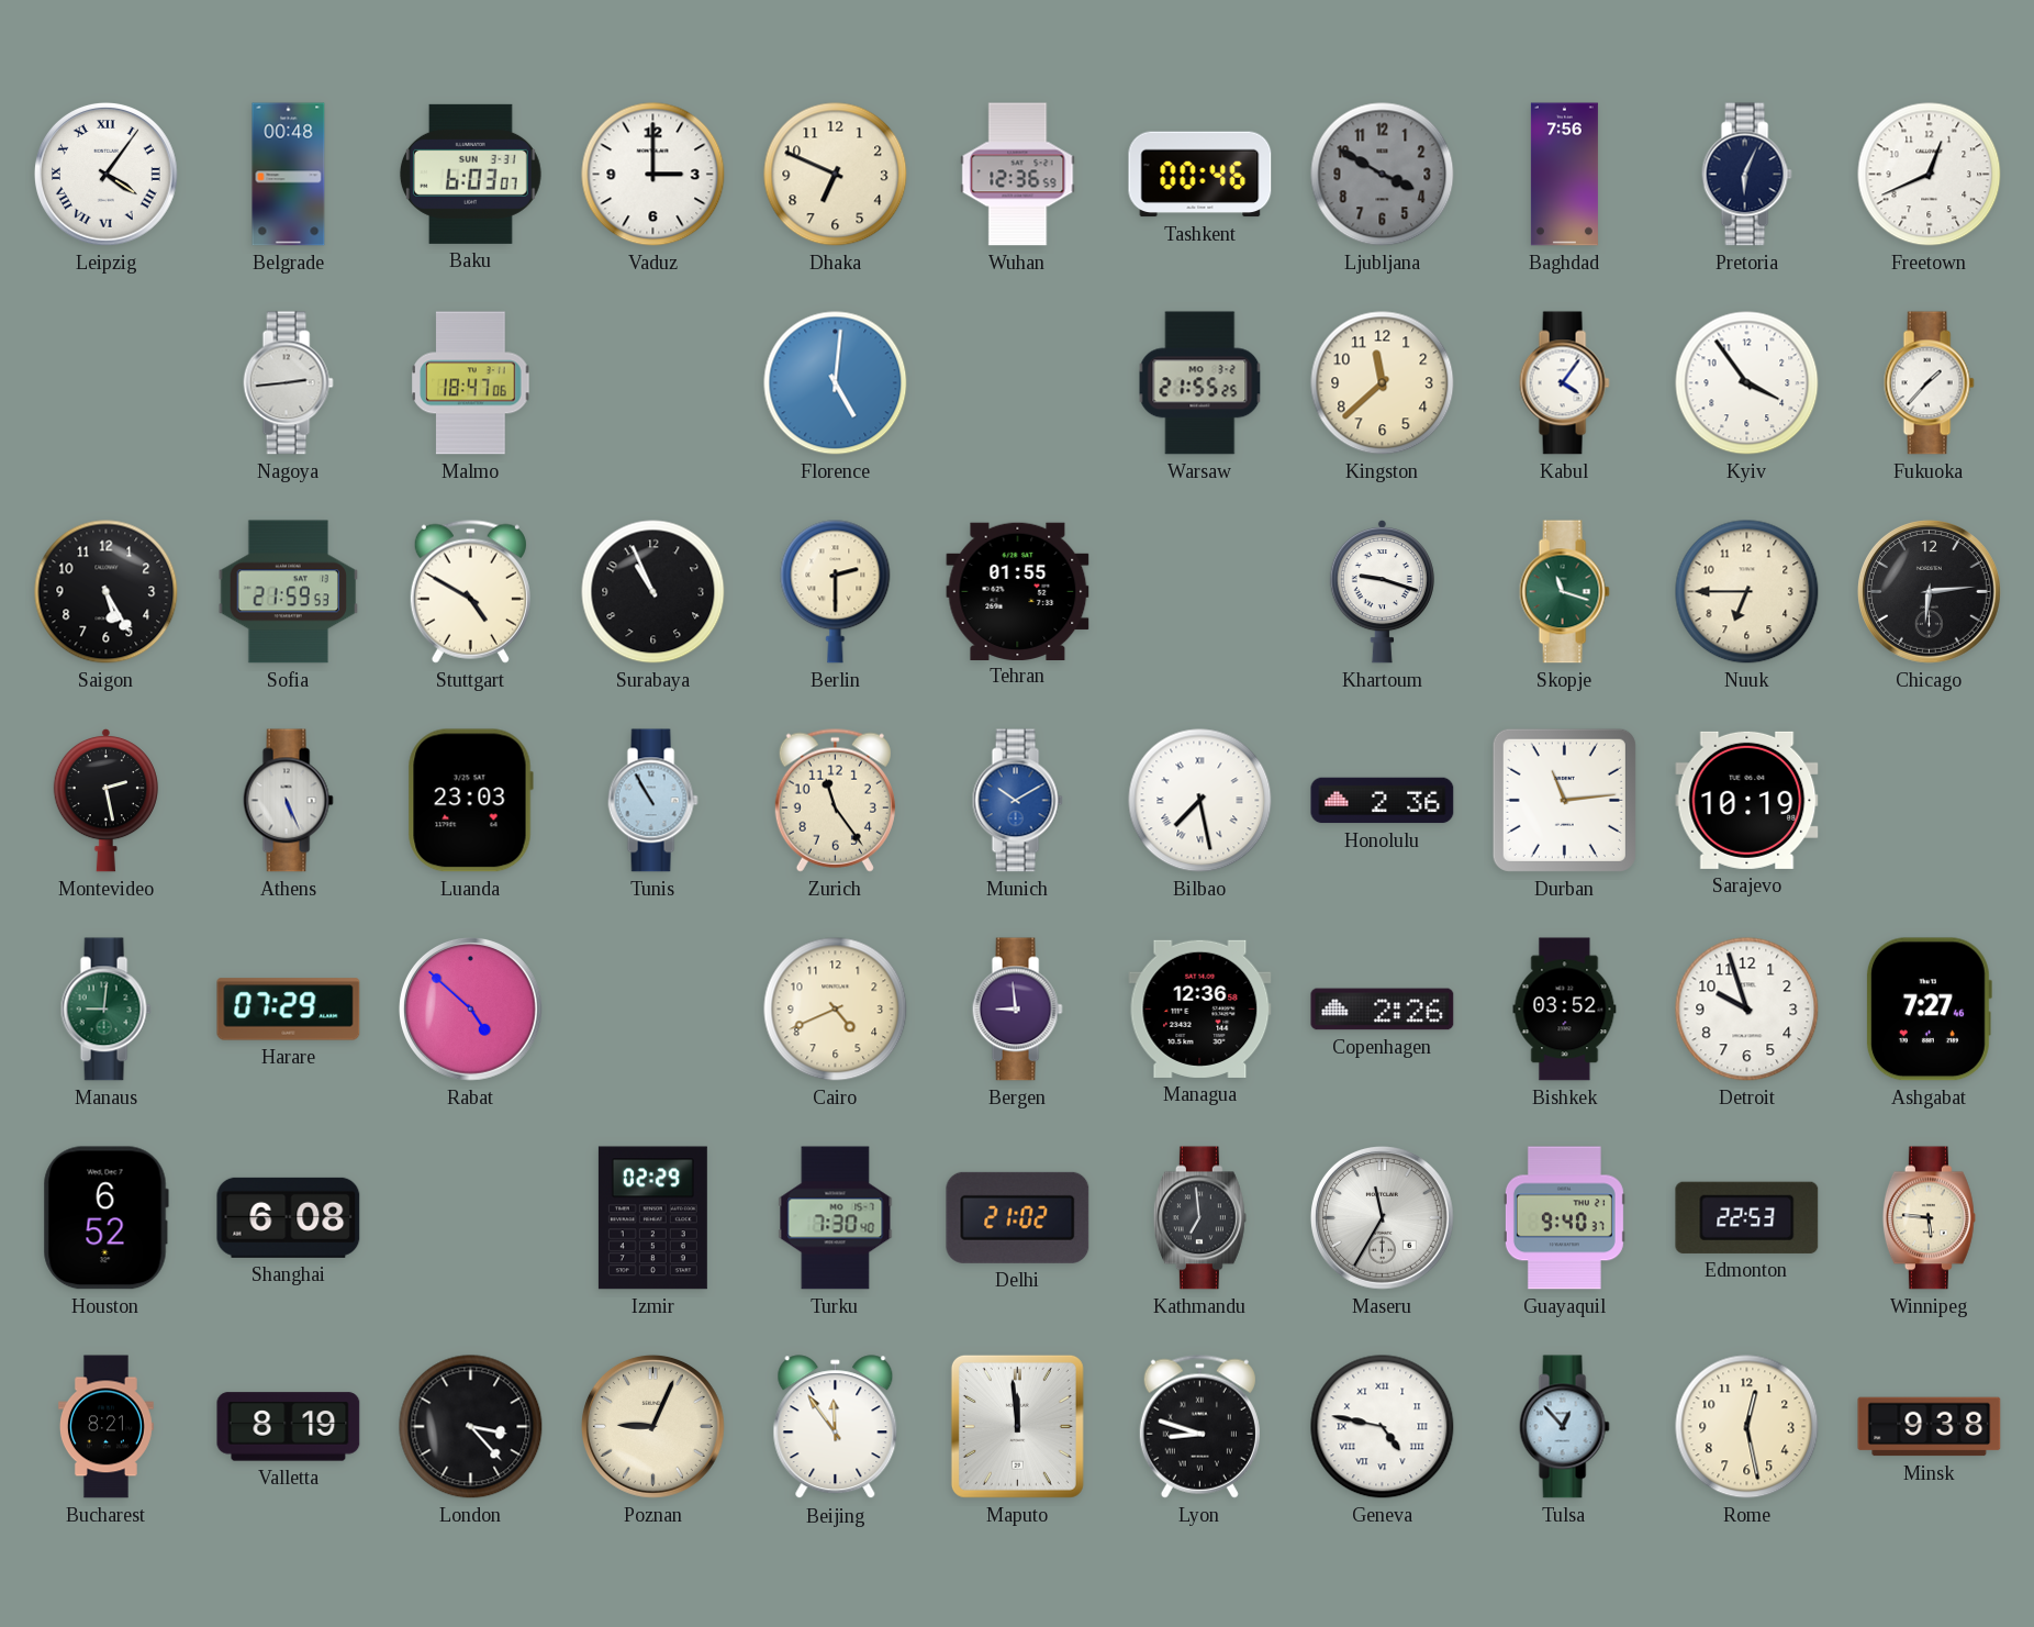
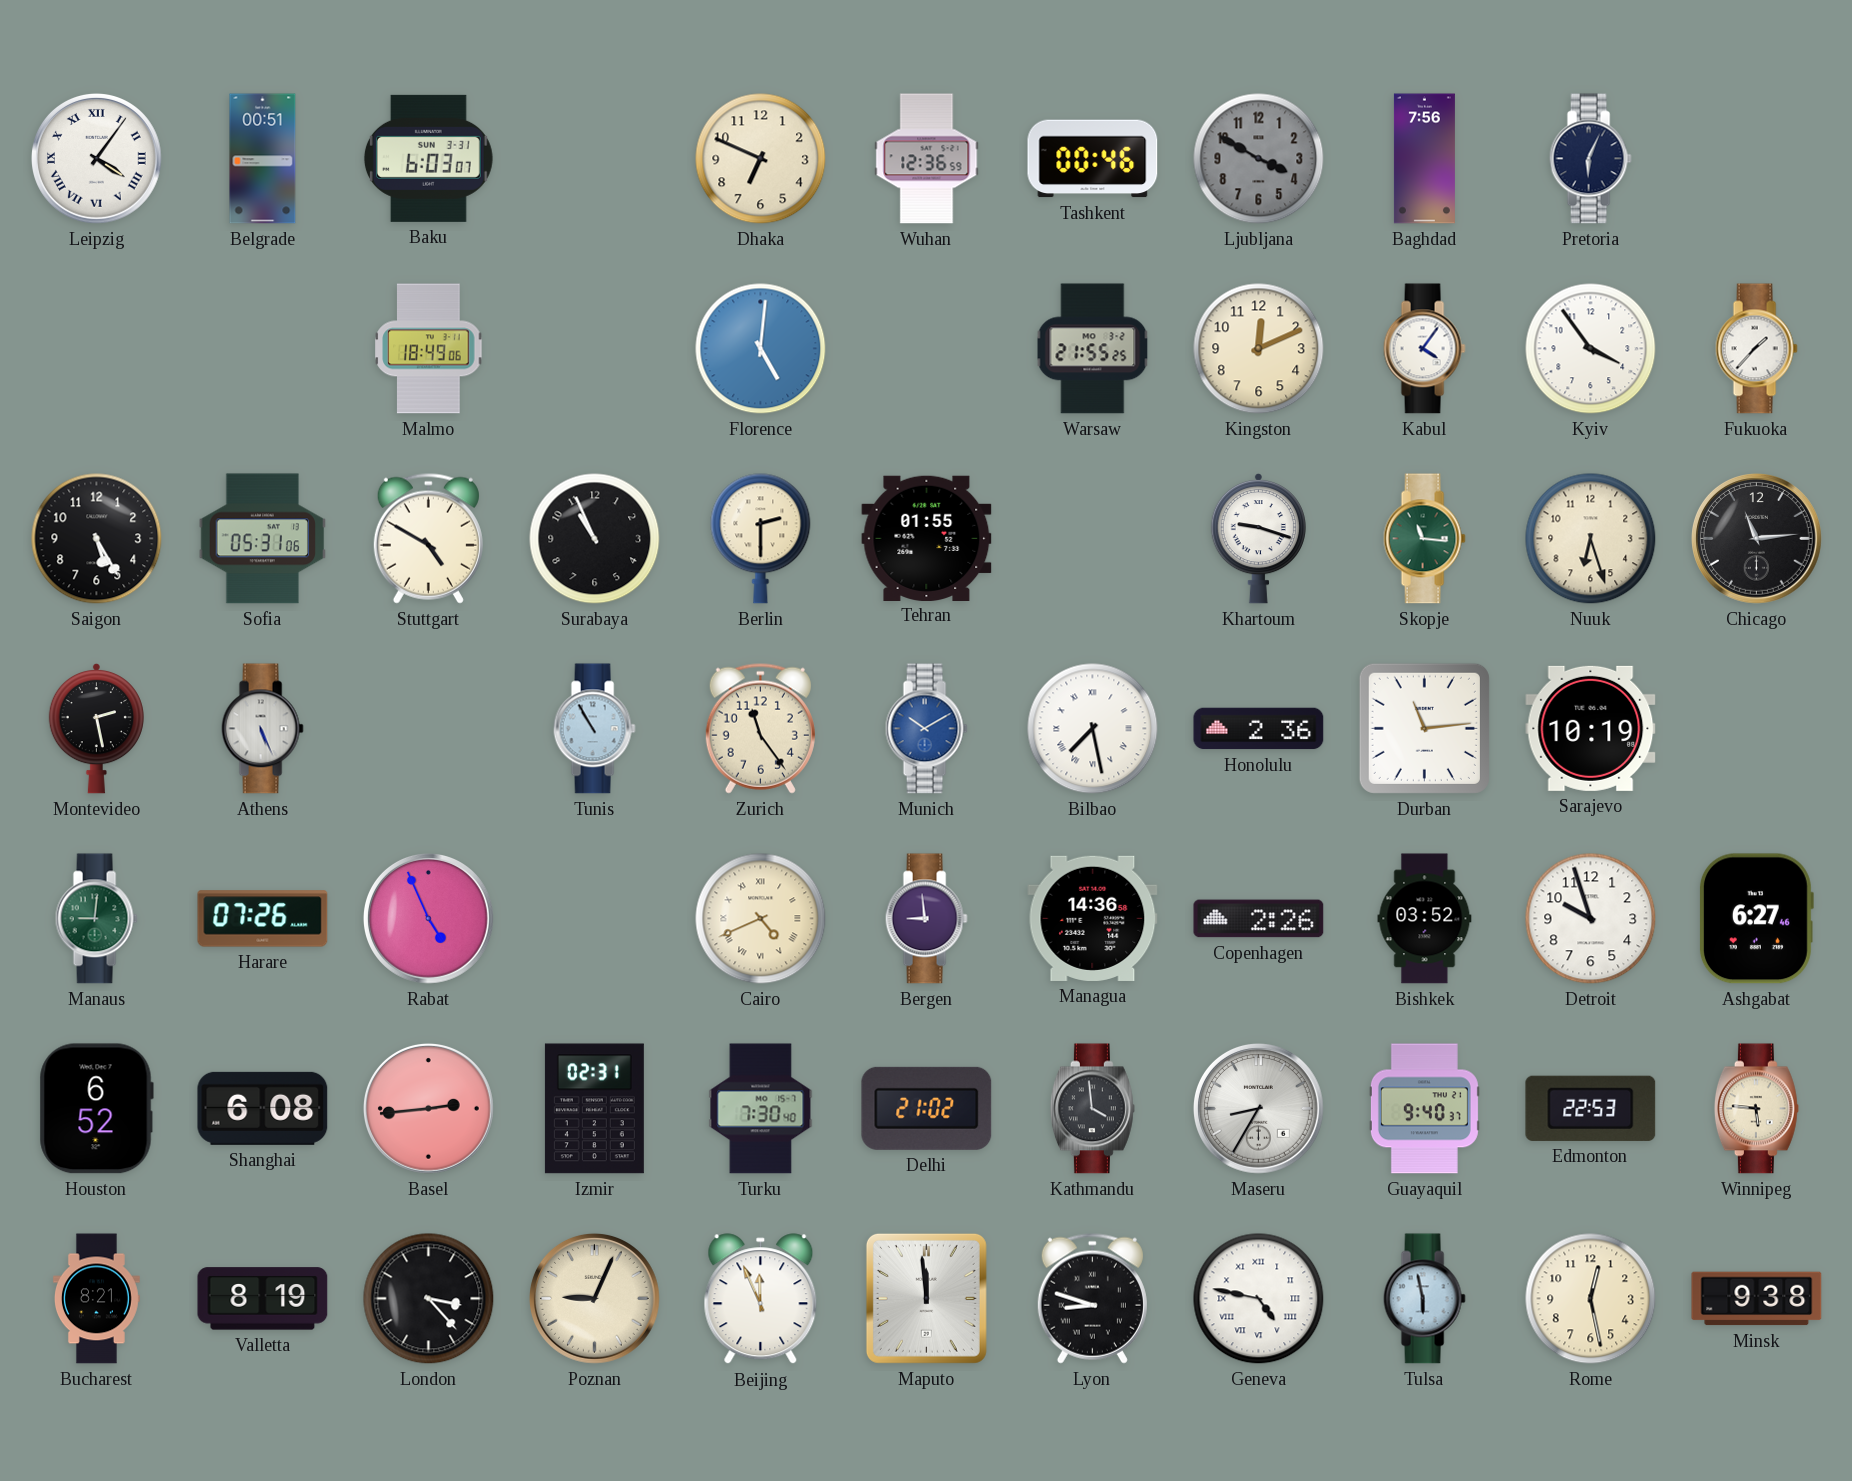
Belgrade: 00:48 -> 00:51
Vaduz: 3:00 -> none
Freetown: 12:41 -> none
Nagoya: 2:44 -> none
Malmo: 18:47 -> 18:49
Kingston: 11:38 -> 12:11
Sofia: 21:59 -> 05:31
Skopje: 11:18 -> 11:16
Nuuk: 6:45 -> 6:27
Chicago: 6:14 -> 11:14
Luanda: 23:03 -> none
Harare: 07:29 -> 07:26
Rabat: 4:52 -> 4:56
Cairo numerals: Arabic -> Roman
Managua: 12:36 -> 14:36
Ashgabat: 7:27 -> 6:27
Basel: none -> 2:44
Izmir: 02:29 -> 02:31
Kathmandu: 6:59 -> 3:59
Maseru: 11:35 -> 8:35
Beijing: 11:54 -> 11:56
Tulsa: 12:53 -> 5:58
